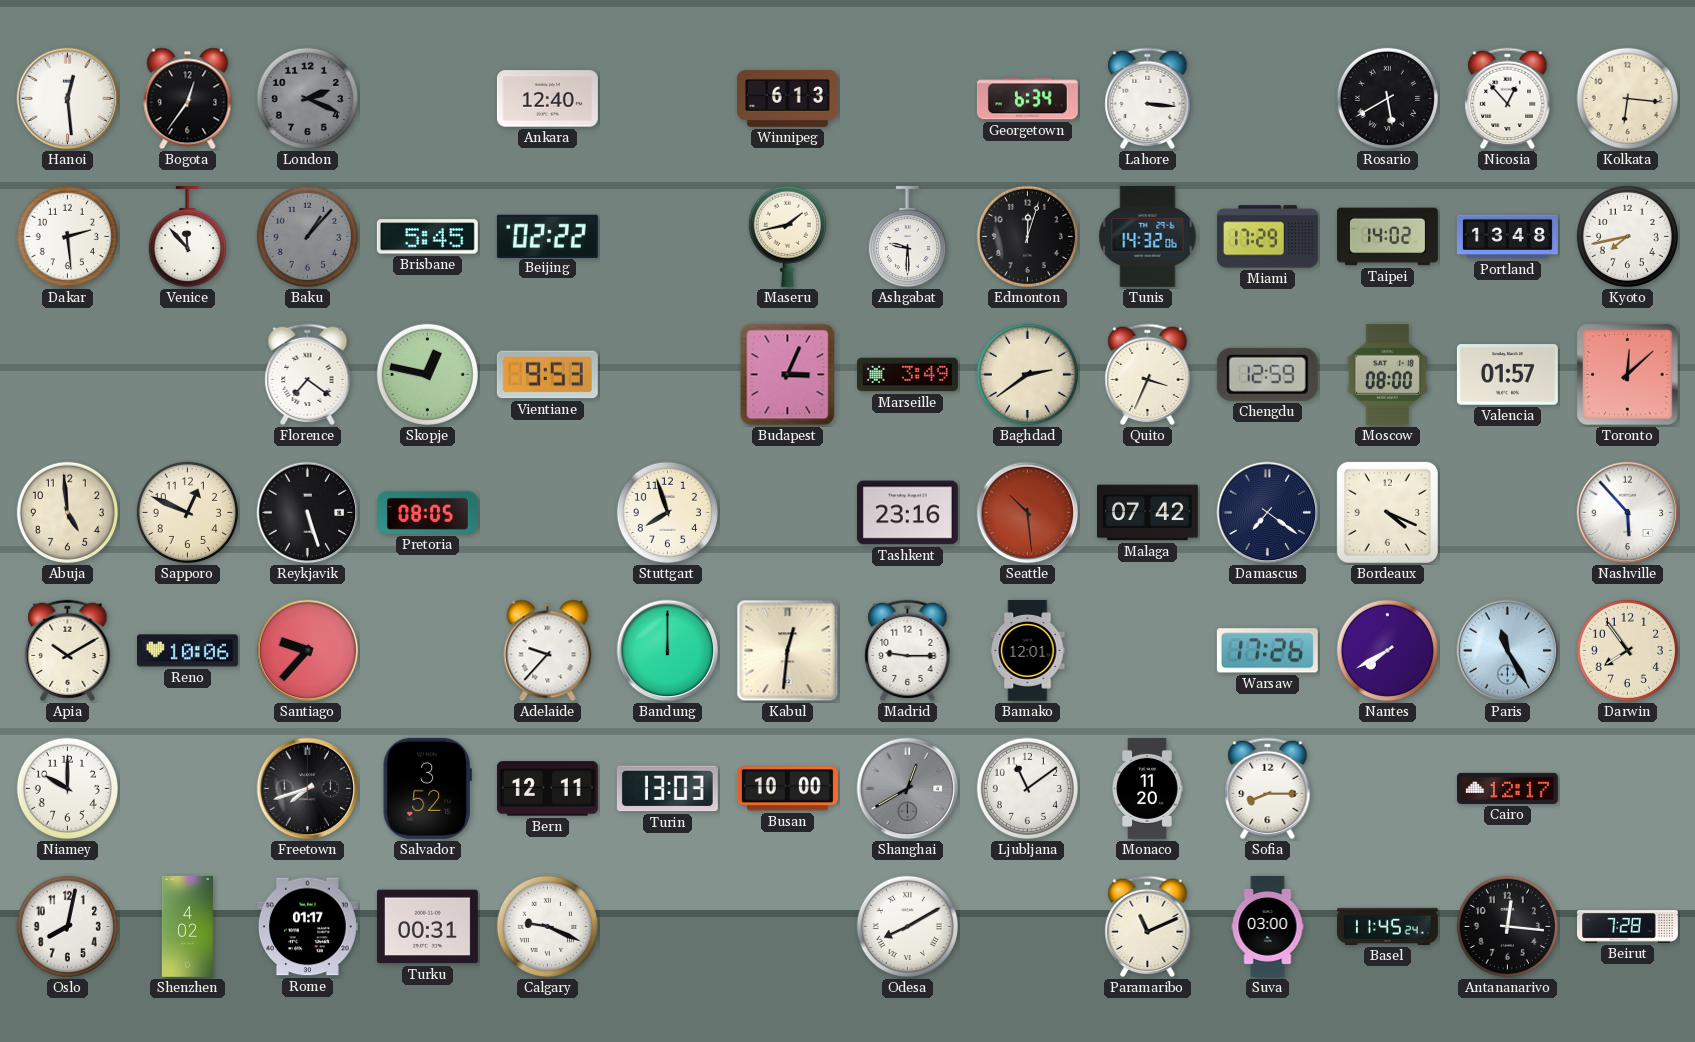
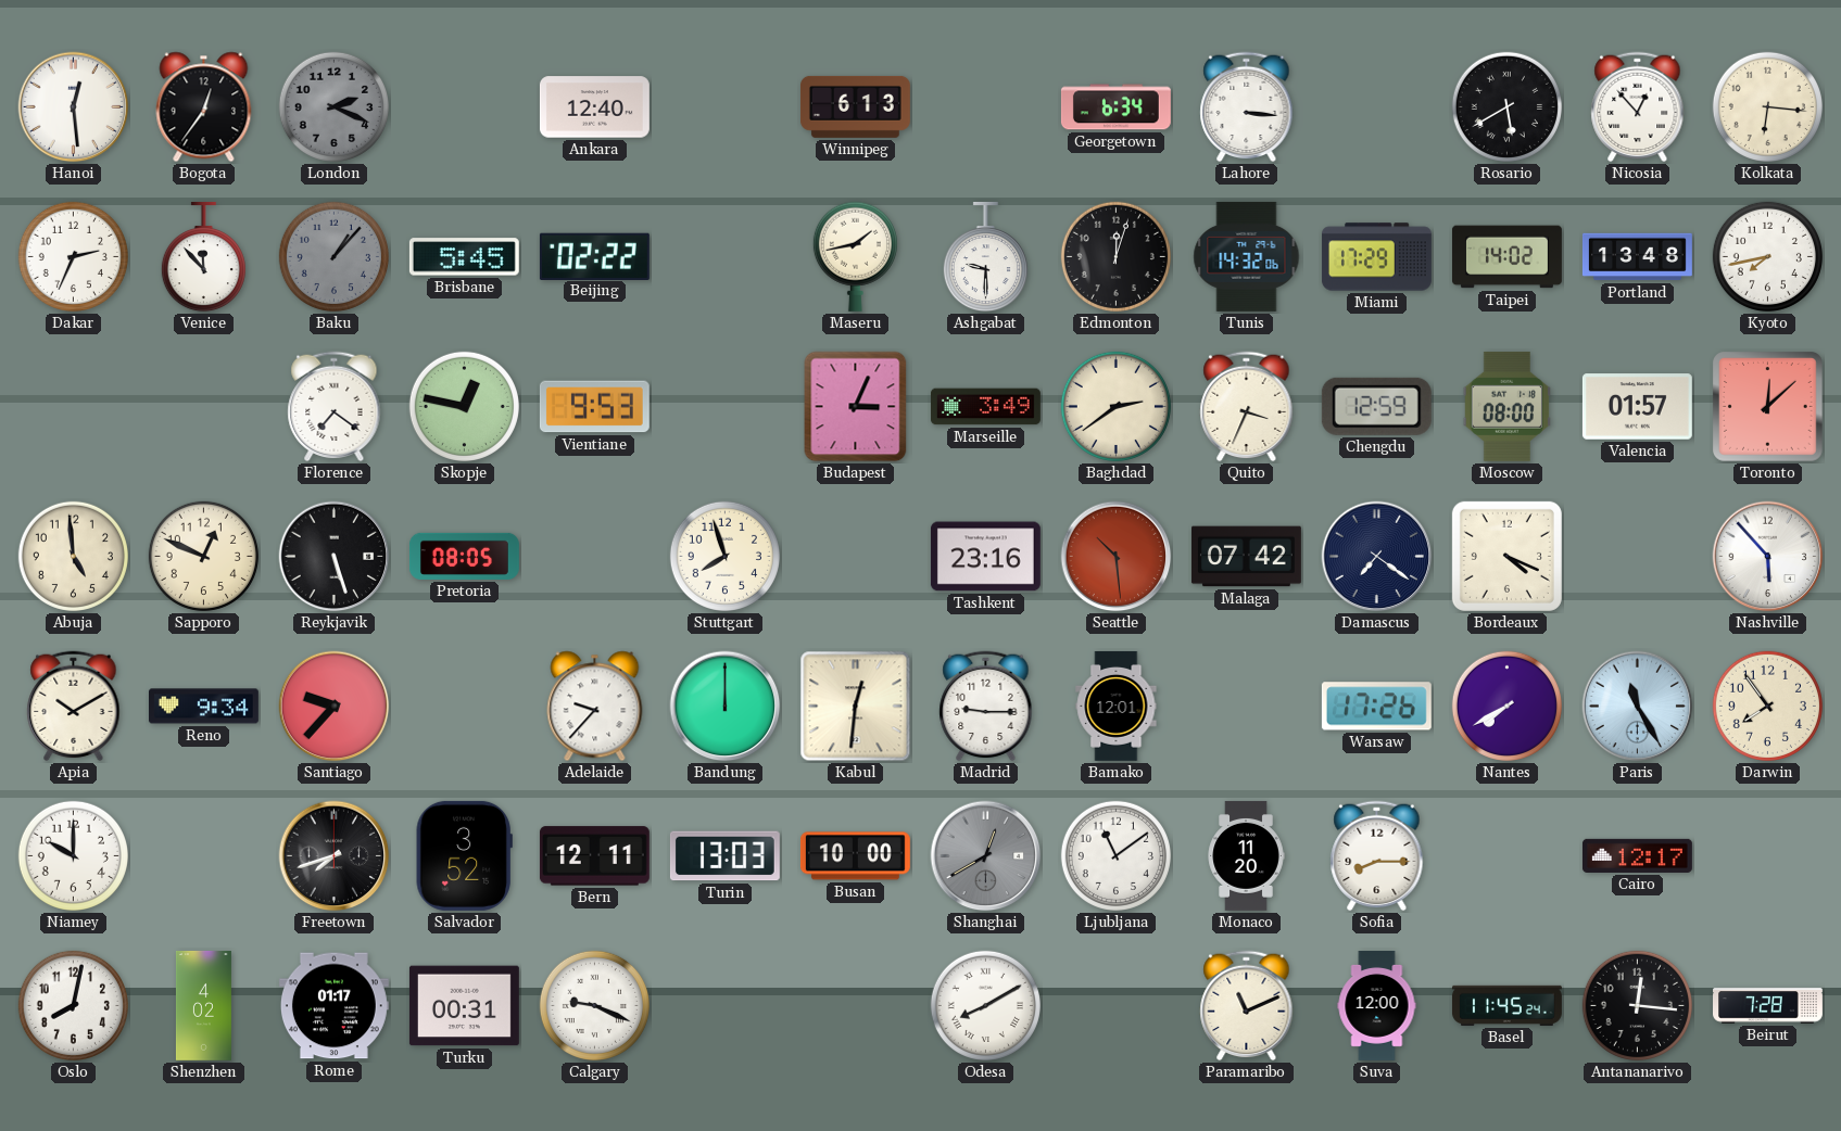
Dakar: 2:29 -> 2:34
Reno: 10:06 -> 9:34
Suva: 03:00 -> 12:00
